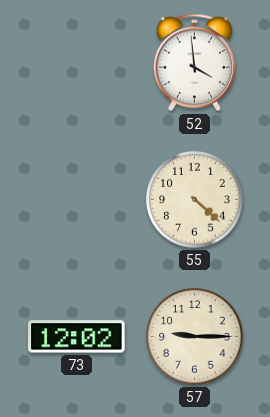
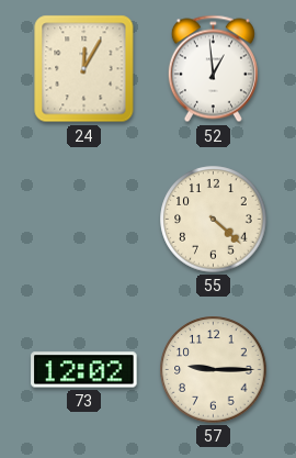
24: none -> 12:05
52: 3:59 -> 12:59
